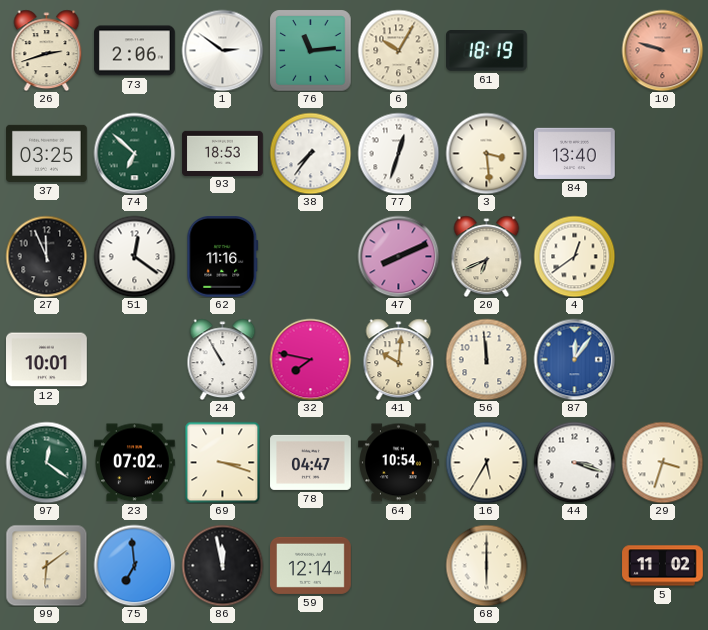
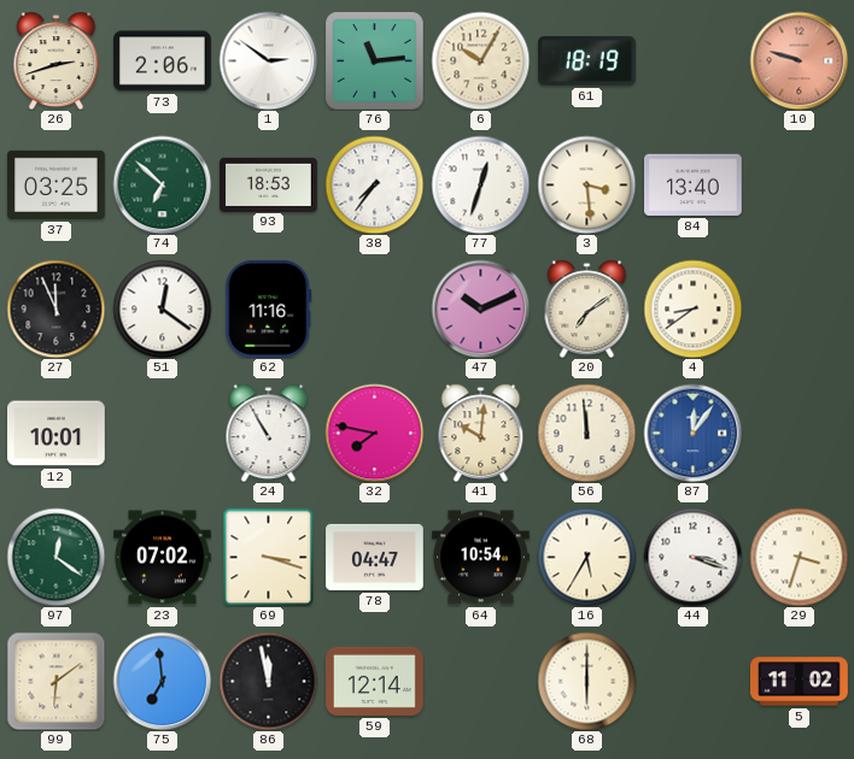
47: 8:11 -> 10:11
20: 6:41 -> 7:09
4: 12:39 -> 8:39
